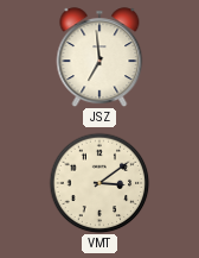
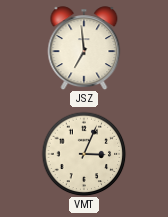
VMT: 3:09 -> 3:04
